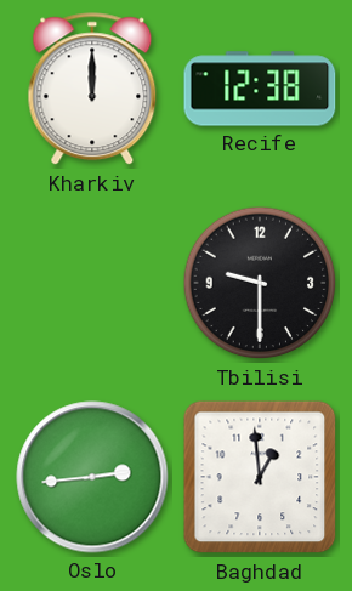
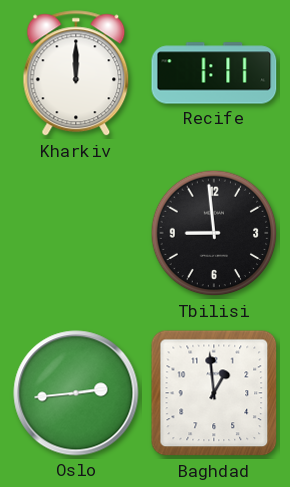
Recife: 12:38 -> 1:11
Tbilisi: 9:30 -> 8:59
